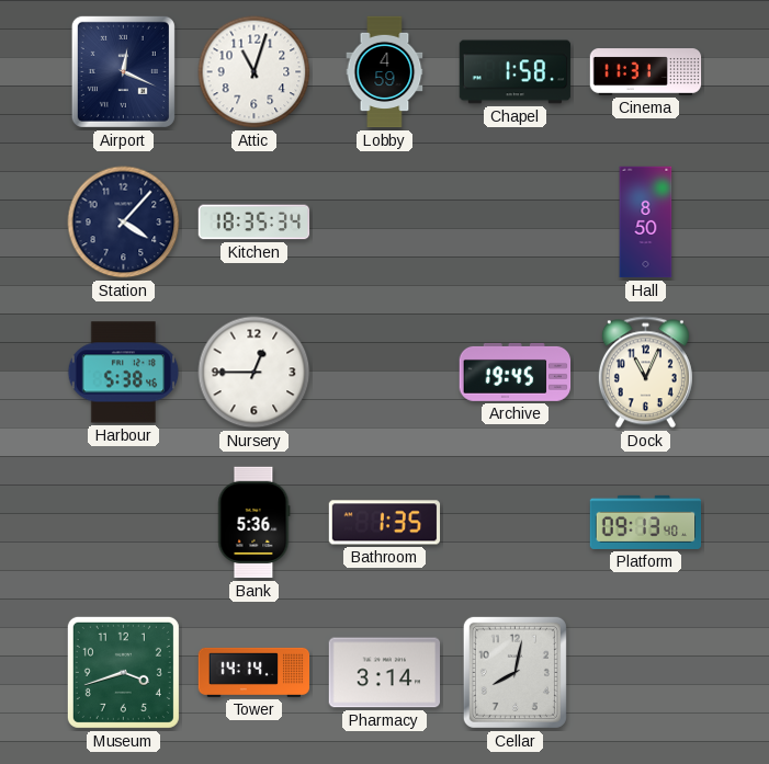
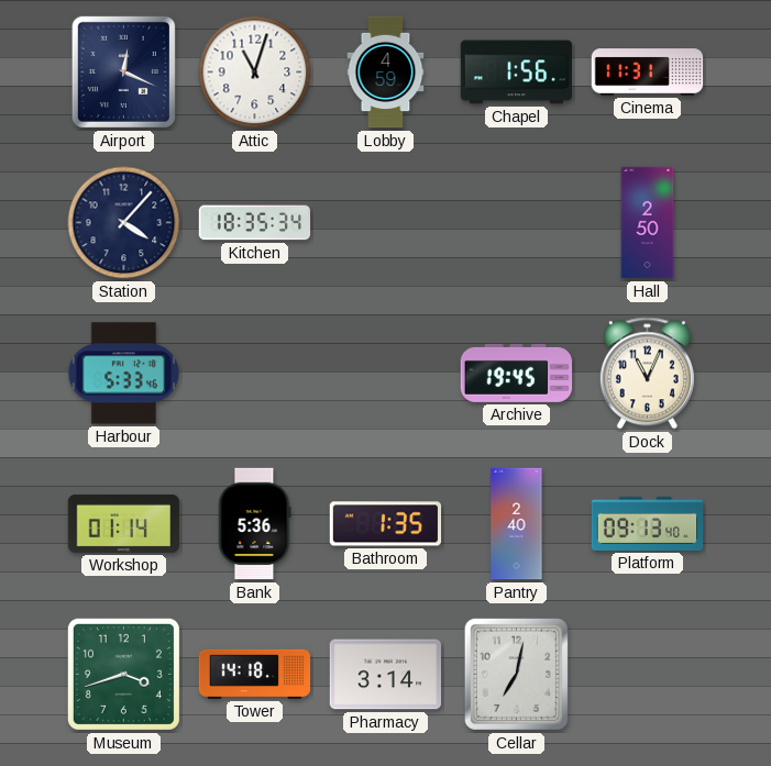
Chapel: 1:58 -> 1:56
Hall: 8:50 -> 2:50
Harbour: 5:38 -> 5:33
Nursery: 12:45 -> none
Workshop: none -> 01:14
Pantry: none -> 2:40
Tower: 14:14 -> 14:18
Cellar: 8:02 -> 7:02
